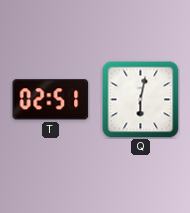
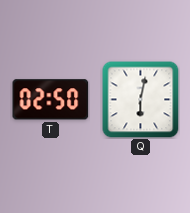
T: 02:51 -> 02:50
